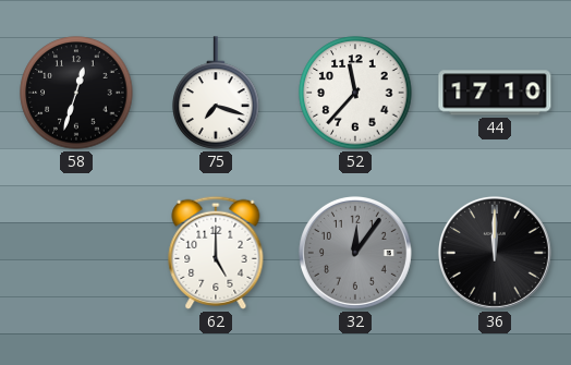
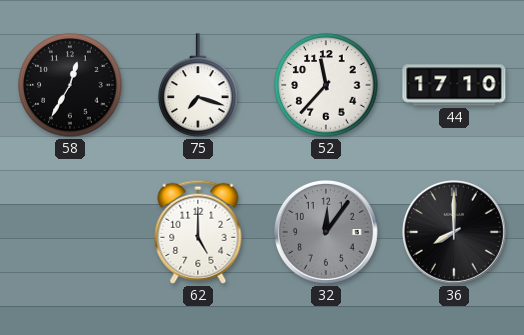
58: 12:33 -> 12:35
36: 12:00 -> 8:00
